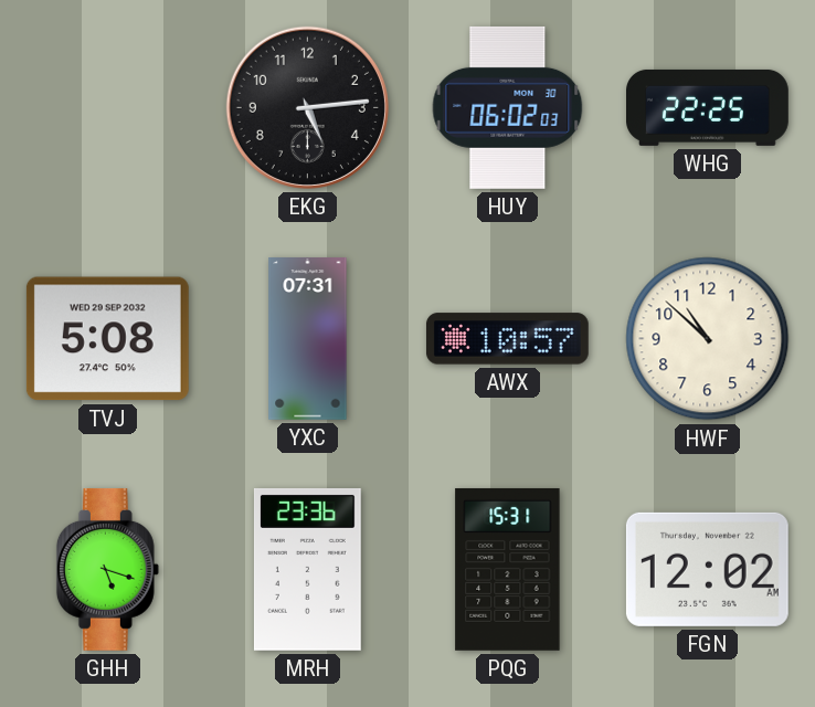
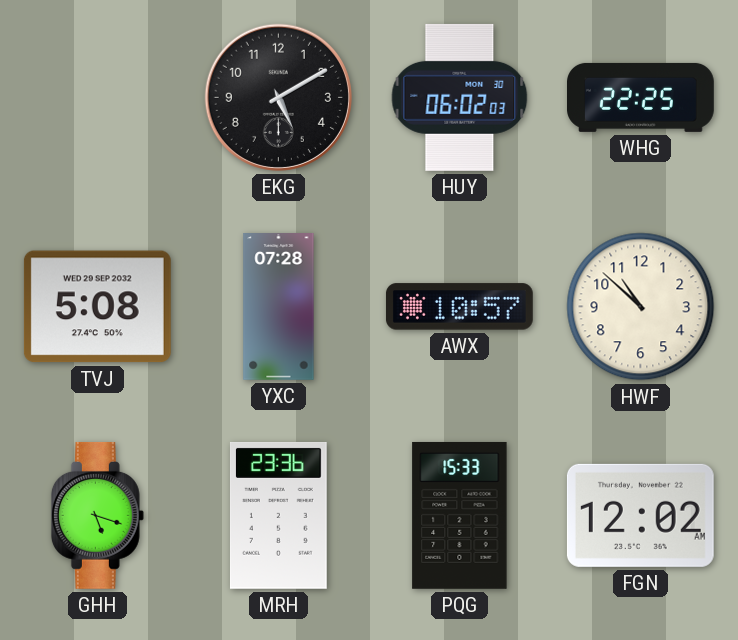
EKG: 5:14 -> 5:10
YXC: 07:31 -> 07:28
PQG: 15:31 -> 15:33
